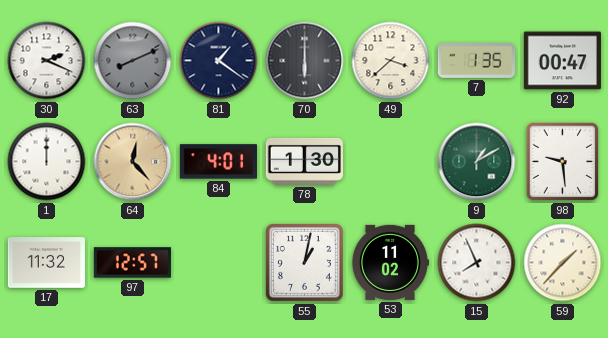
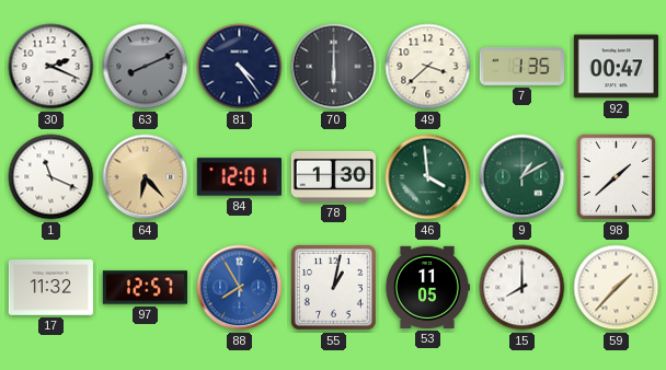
81: 1:21 -> 4:24
1: 12:00 -> 11:19
64: 12:23 -> 6:23
84: 4:01 -> 12:01
46: none -> 3:59
98: 9:29 -> 1:38
88: none -> 7:55
53: 11:02 -> 11:05
15: 7:56 -> 8:00
